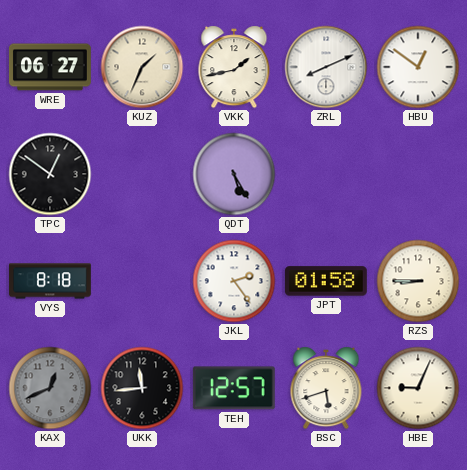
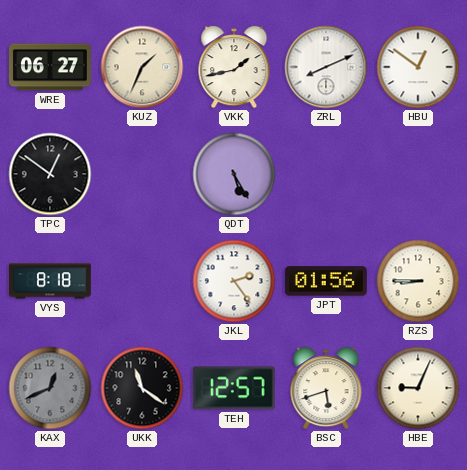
JPT: 01:58 -> 01:56
UKK: 11:44 -> 11:21
